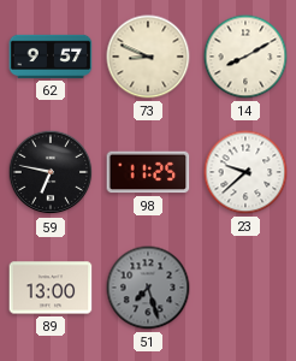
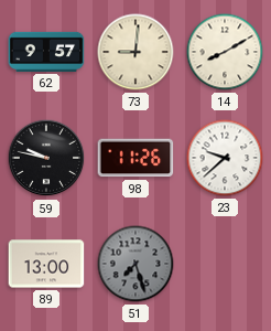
73: 8:49 -> 9:01
59: 6:47 -> 9:47
98: 11:25 -> 11:26
